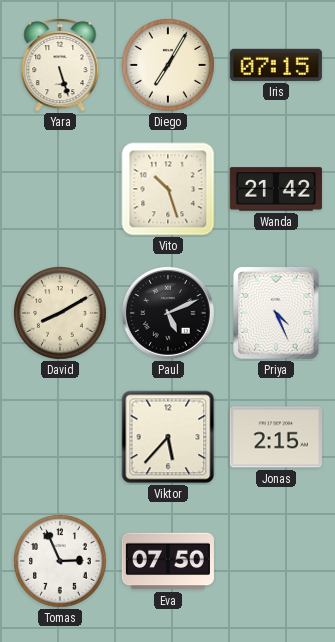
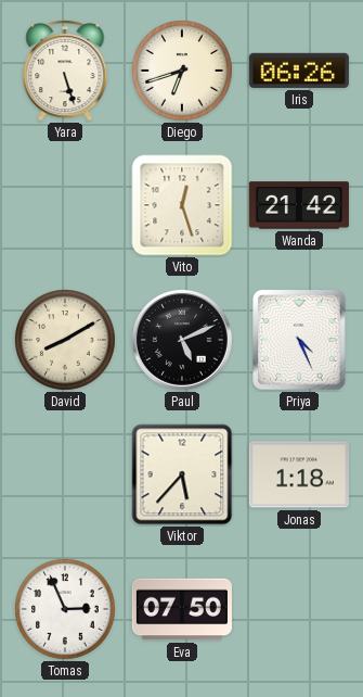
Diego: 7:05 -> 6:42
Iris: 07:15 -> 06:26
Vito: 10:27 -> 12:27
Jonas: 2:15 -> 1:18
